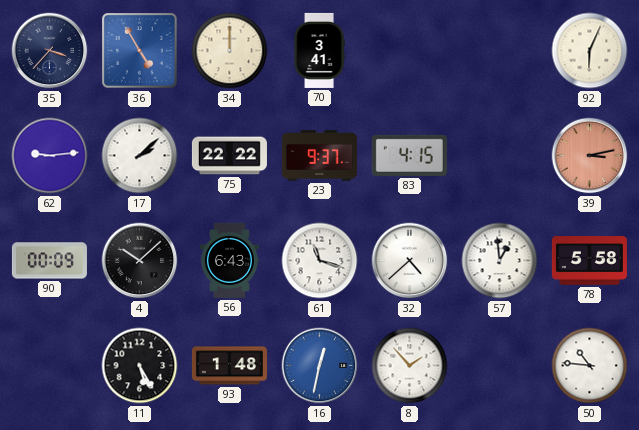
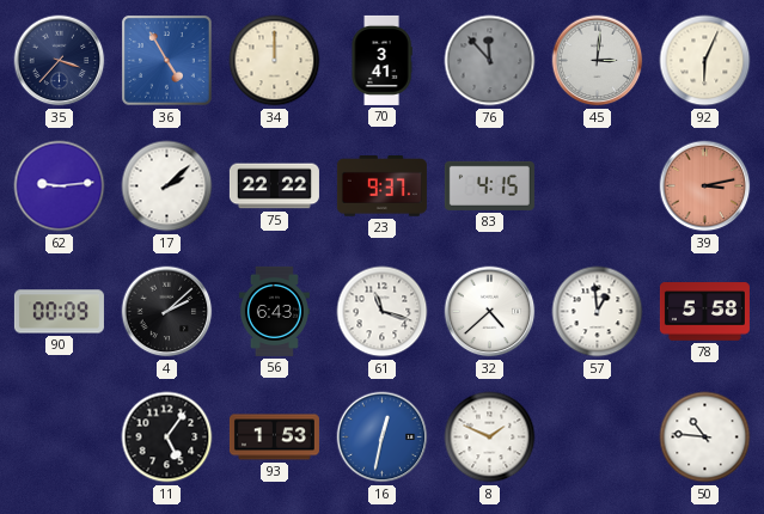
76: none -> 11:53
45: none -> 3:01
4: 10:08 -> 2:08
11: 5:25 -> 5:06
93: 1:48 -> 1:53
8: 1:53 -> 1:49
